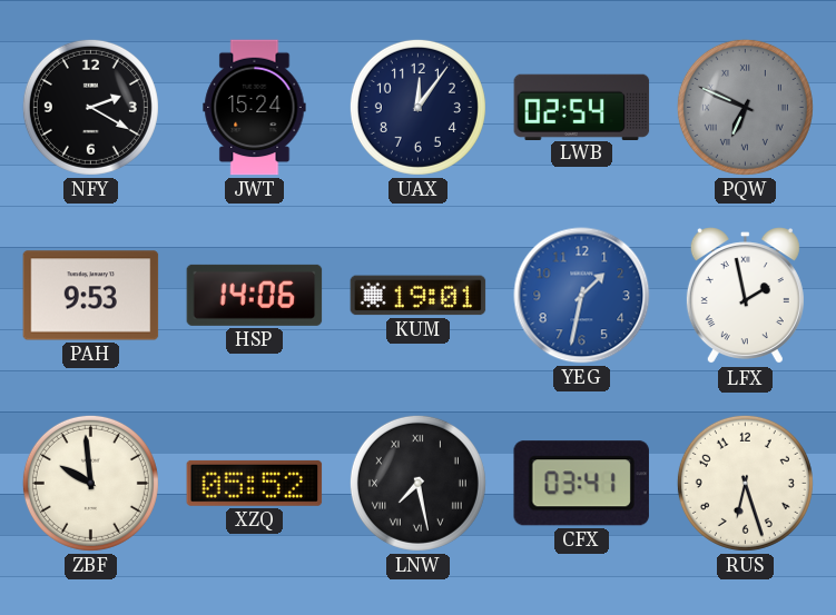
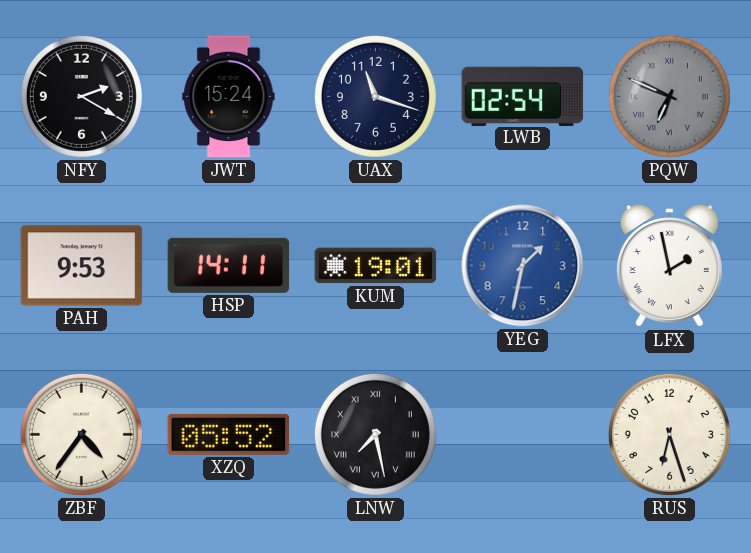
UAX: 12:06 -> 11:18
HSP: 14:06 -> 14:11
ZBF: 9:59 -> 4:36
CFX: 03:41 -> none
